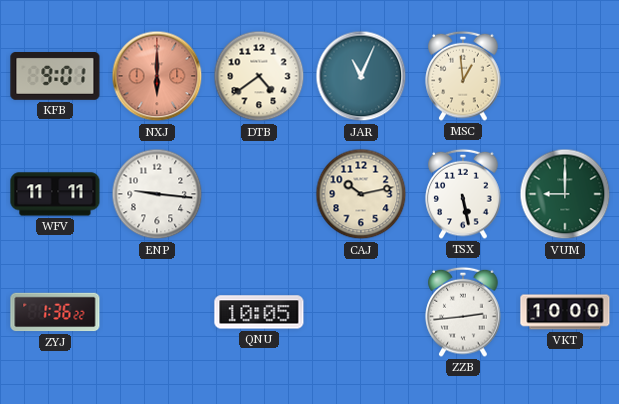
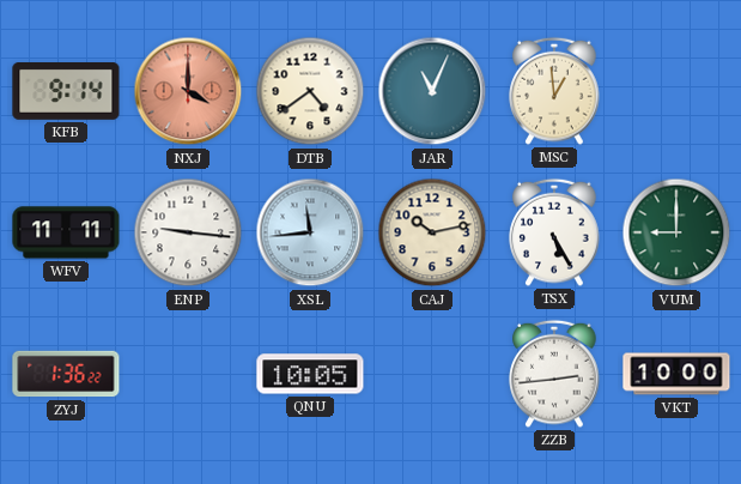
KFB: 9:01 -> 9:14
NXJ: 6:00 -> 4:00
XSL: none -> 11:44
TSX: 5:28 -> 5:25
